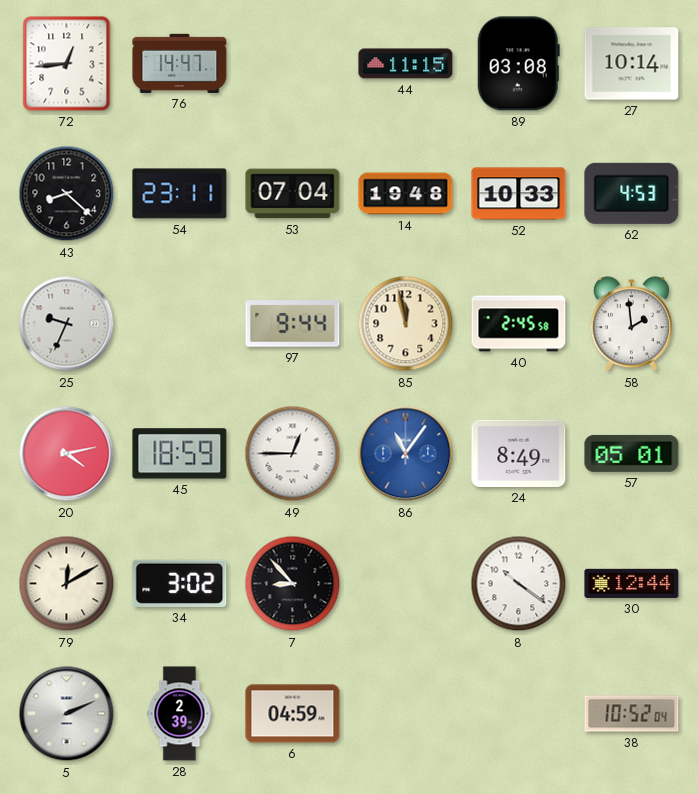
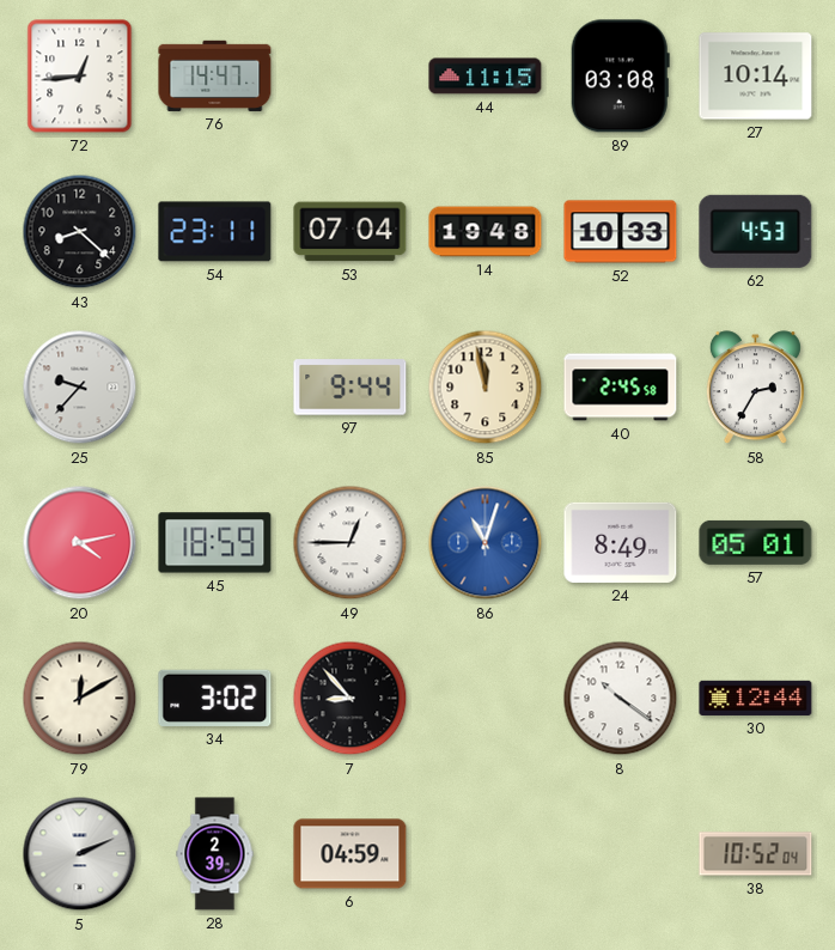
25: 9:34 -> 9:37
58: 1:59 -> 2:35
86: 11:06 -> 11:03
